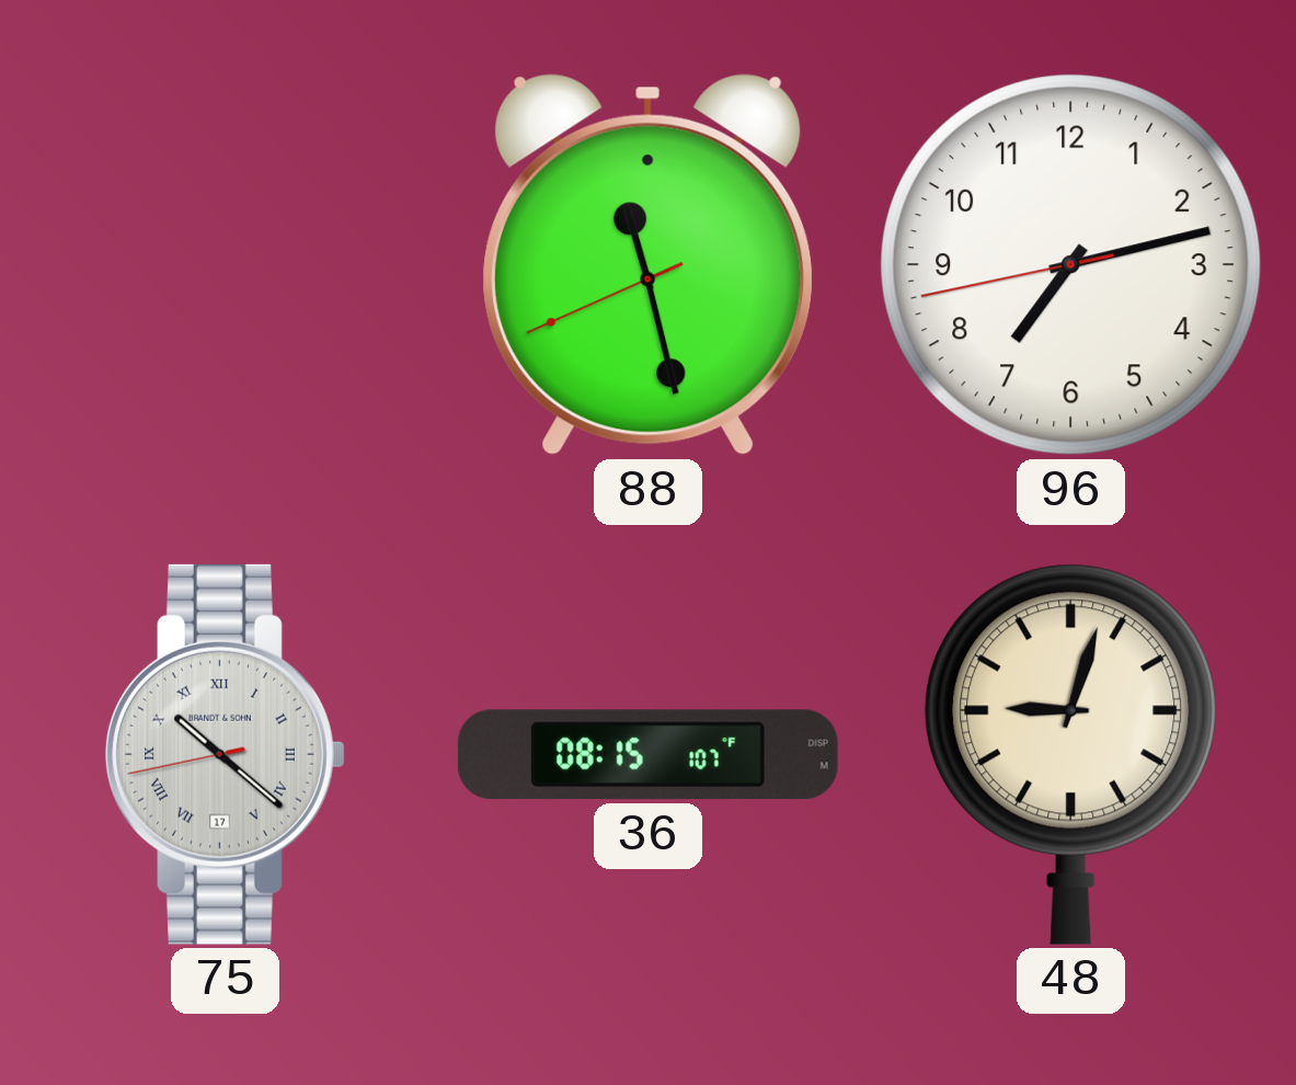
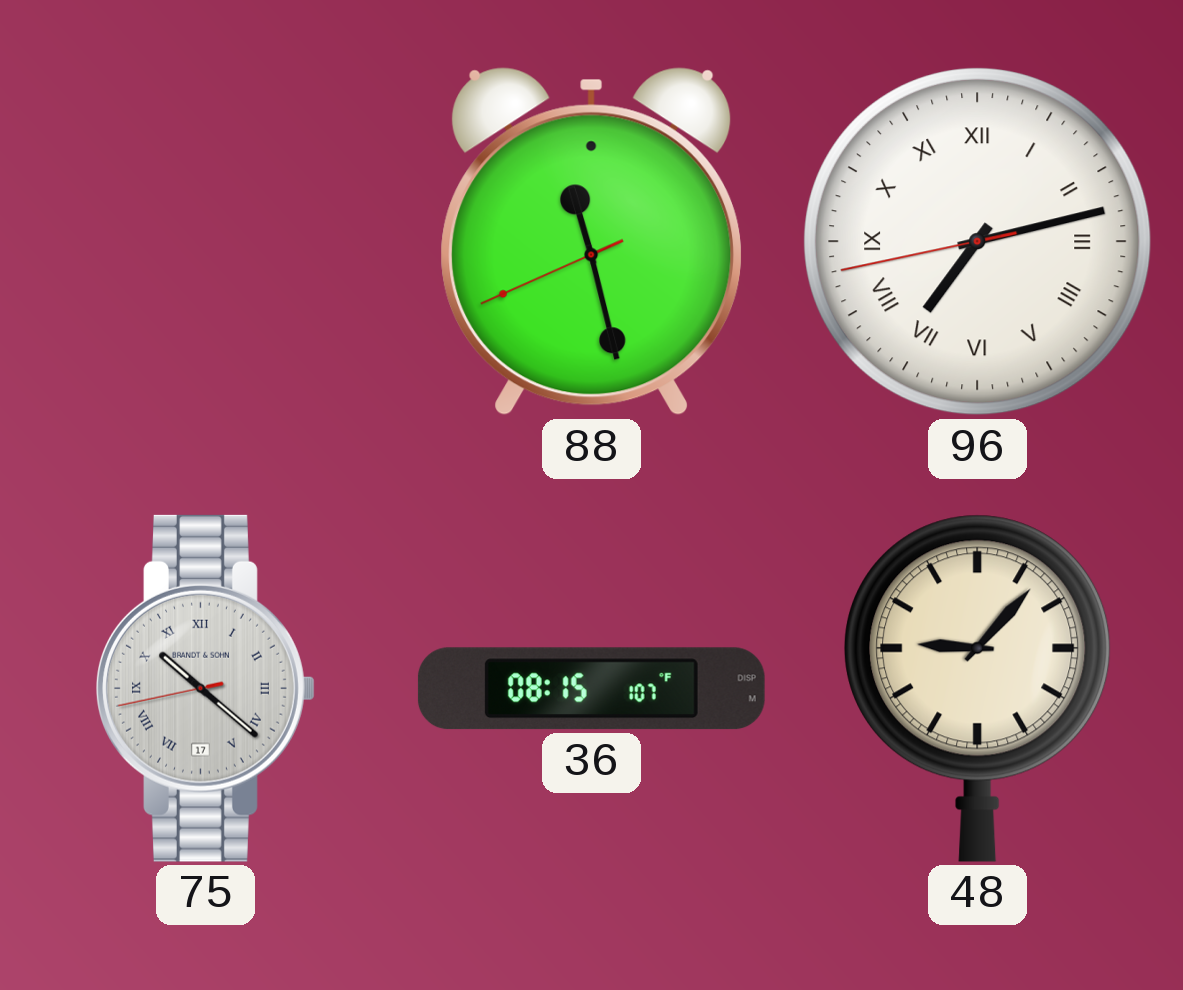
96 numerals: Arabic -> Roman
48: 9:03 -> 9:07
